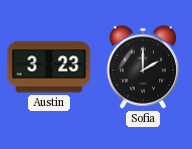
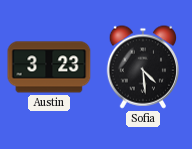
Sofia: 2:00 -> 4:29
